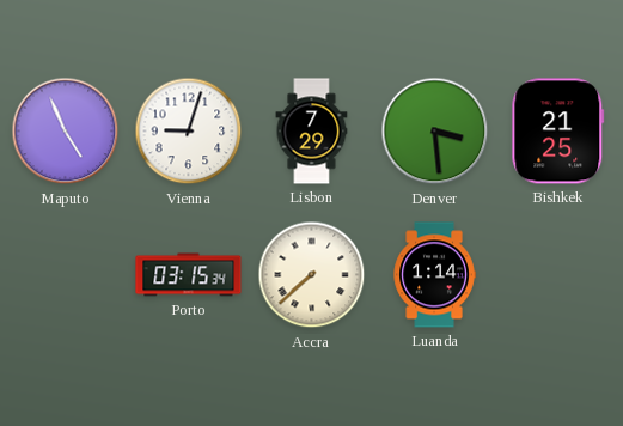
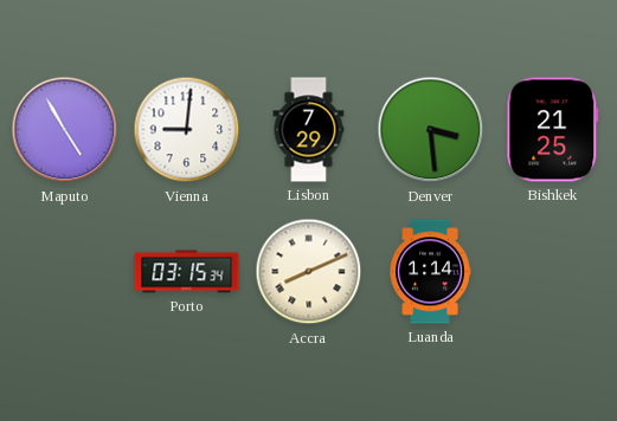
Maputo: 4:56 -> 4:55
Vienna: 9:03 -> 9:01
Accra: 7:38 -> 8:11
